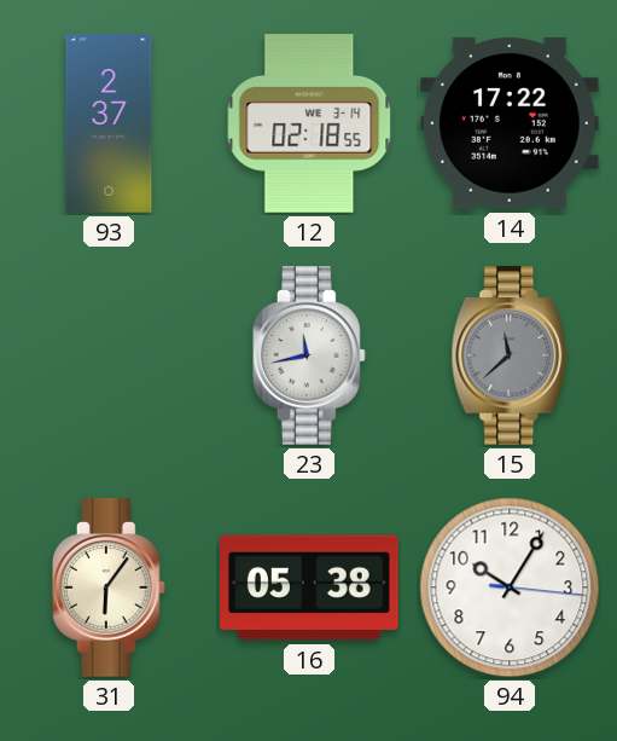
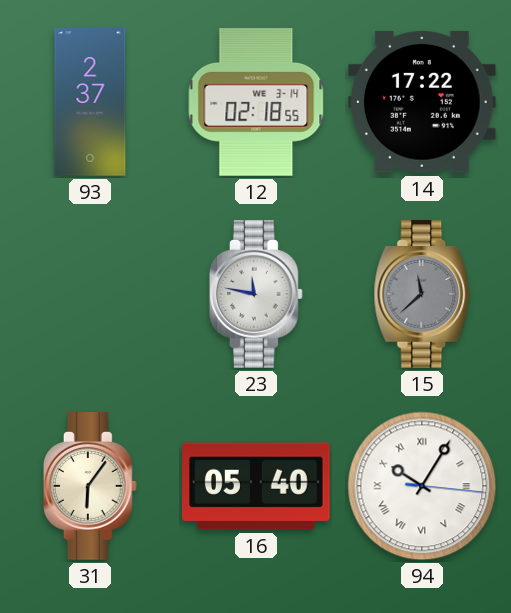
23: 11:43 -> 11:47
16: 05:38 -> 05:40
94 numerals: Arabic -> Roman
